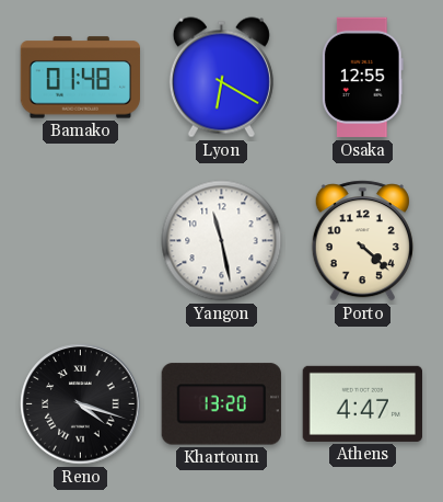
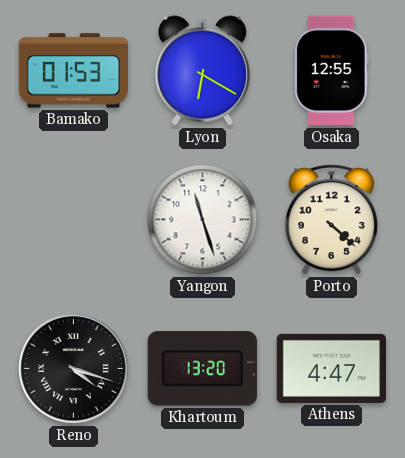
Bamako: 01:48 -> 01:53
Yangon: 11:28 -> 11:27
